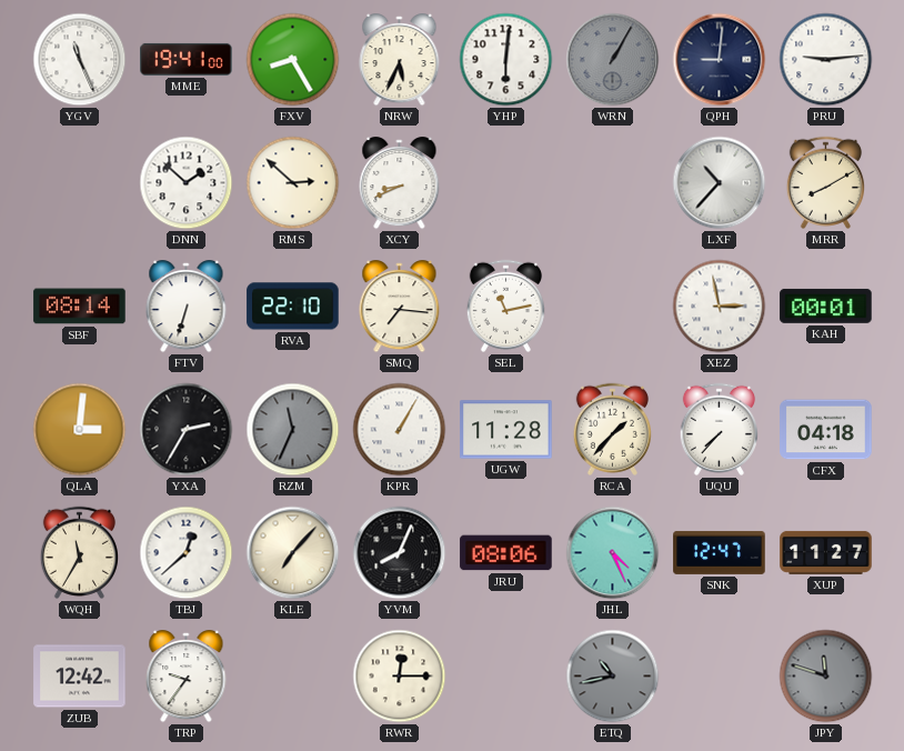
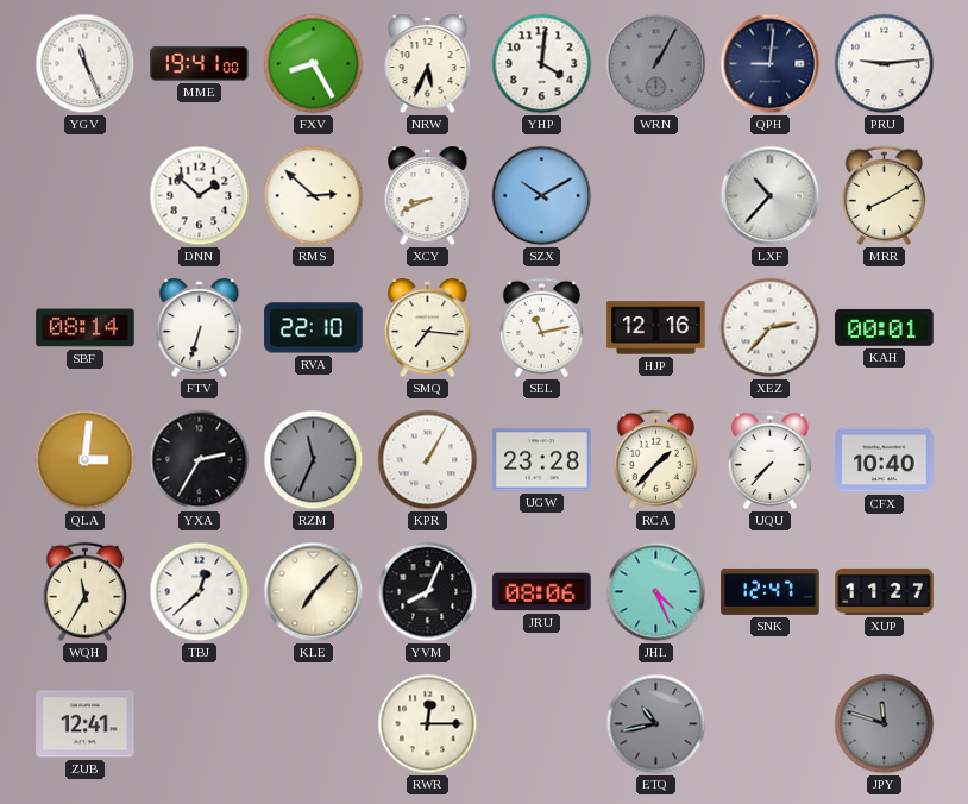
YHP: 6:01 -> 4:01
SZX: none -> 10:10
HJP: none -> 12:16
XEZ: 2:58 -> 2:37
UGW: 11:28 -> 23:28
CFX: 04:18 -> 10:40
ZUB: 12:42 -> 12:41
TRP: 9:36 -> none
